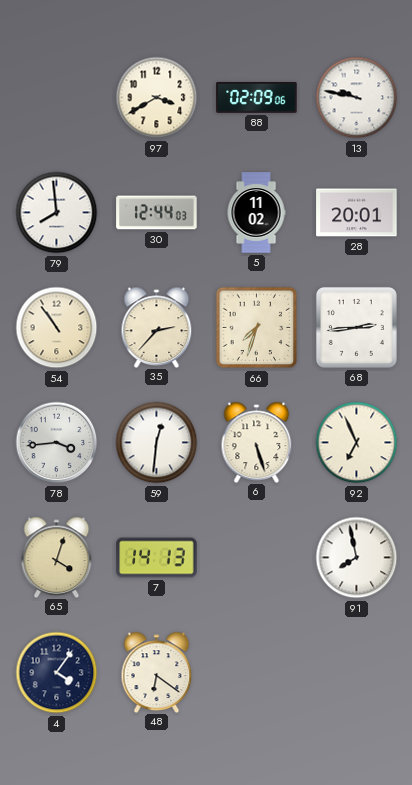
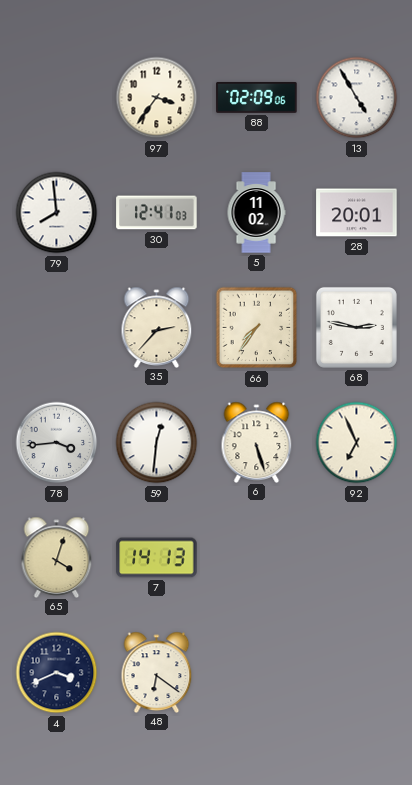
97: 3:40 -> 3:36
13: 9:47 -> 4:55
30: 12:44 -> 12:41
54: 10:54 -> none
66: 7:33 -> 7:36
68: 2:44 -> 2:47
91: 7:58 -> none
4: 4:06 -> 3:41
